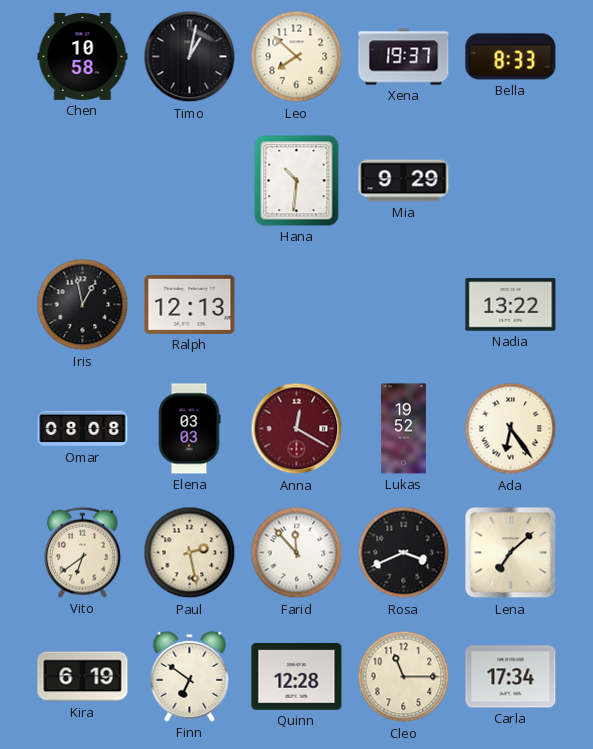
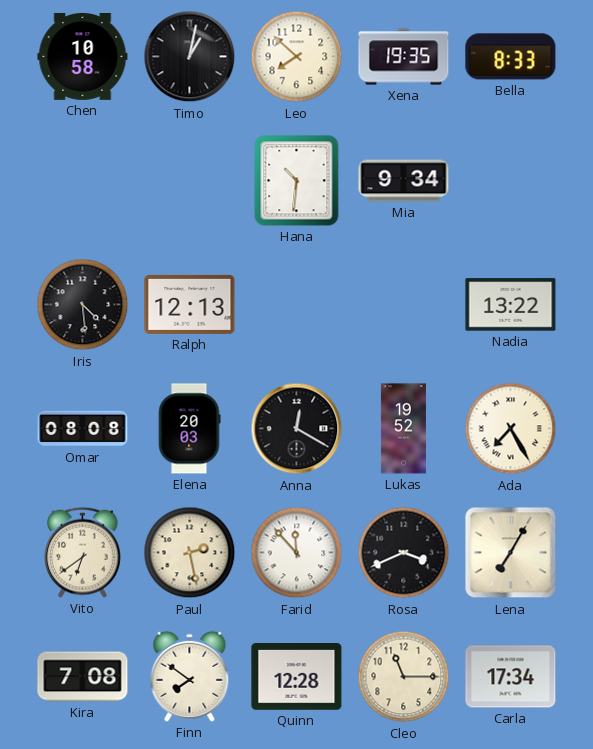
Xena: 19:37 -> 19:35
Mia: 9:29 -> 9:34
Iris: 12:58 -> 4:29
Elena: 03:03 -> 20:03
Anna dial: burgundy -> black
Ada: 6:24 -> 7:25
Lena: 7:08 -> 7:05
Kira: 6:19 -> 7:08
Finn: 6:51 -> 7:51
